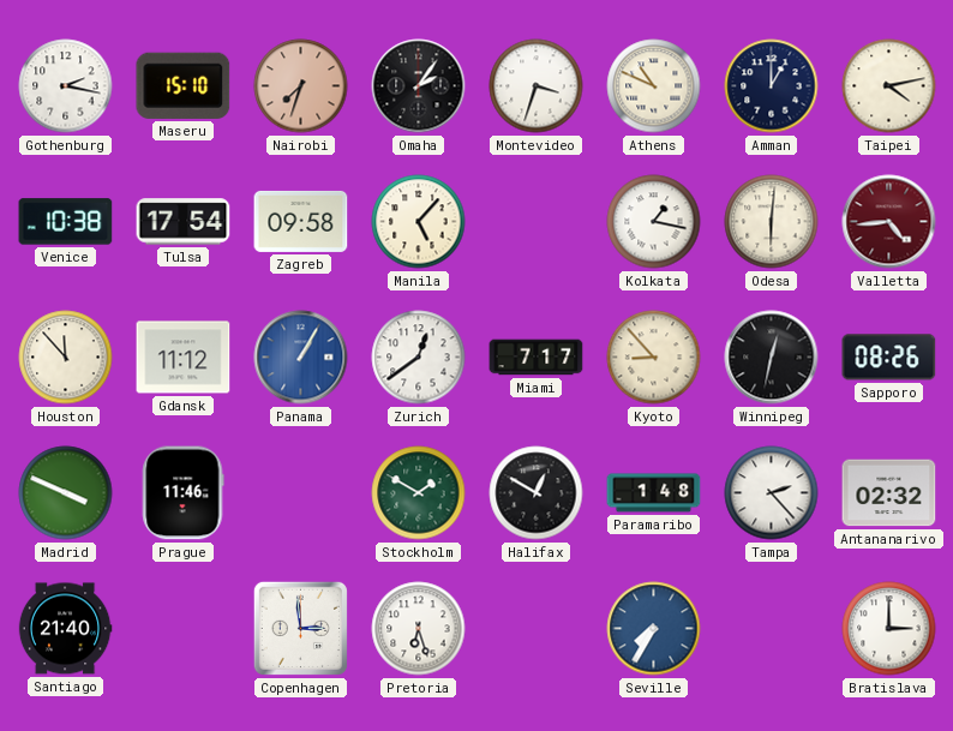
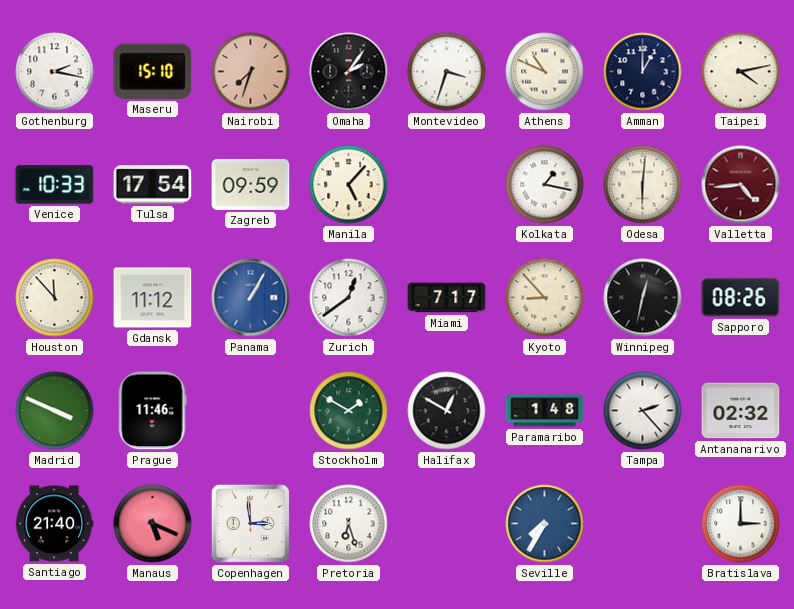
Venice: 10:38 -> 10:33
Zagreb: 09:58 -> 09:59
Manaus: none -> 5:19
